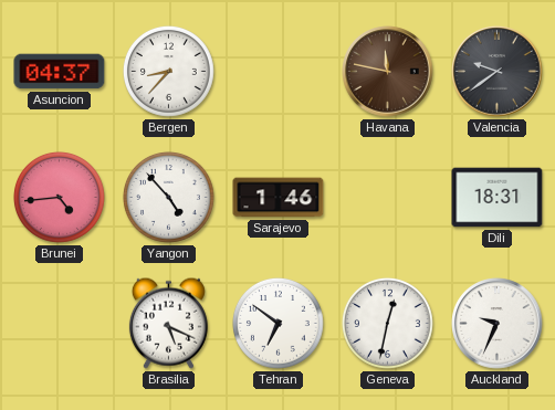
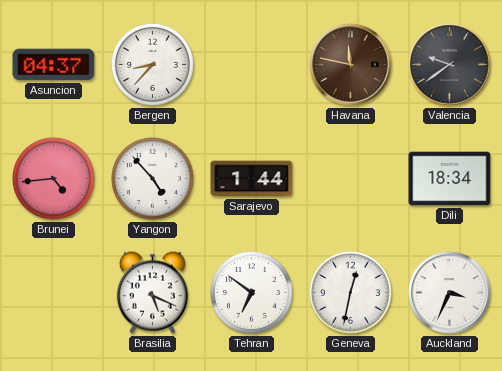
Sarajevo: 1:46 -> 1:44
Dili: 18:31 -> 18:34
Auckland: 9:34 -> 3:34
